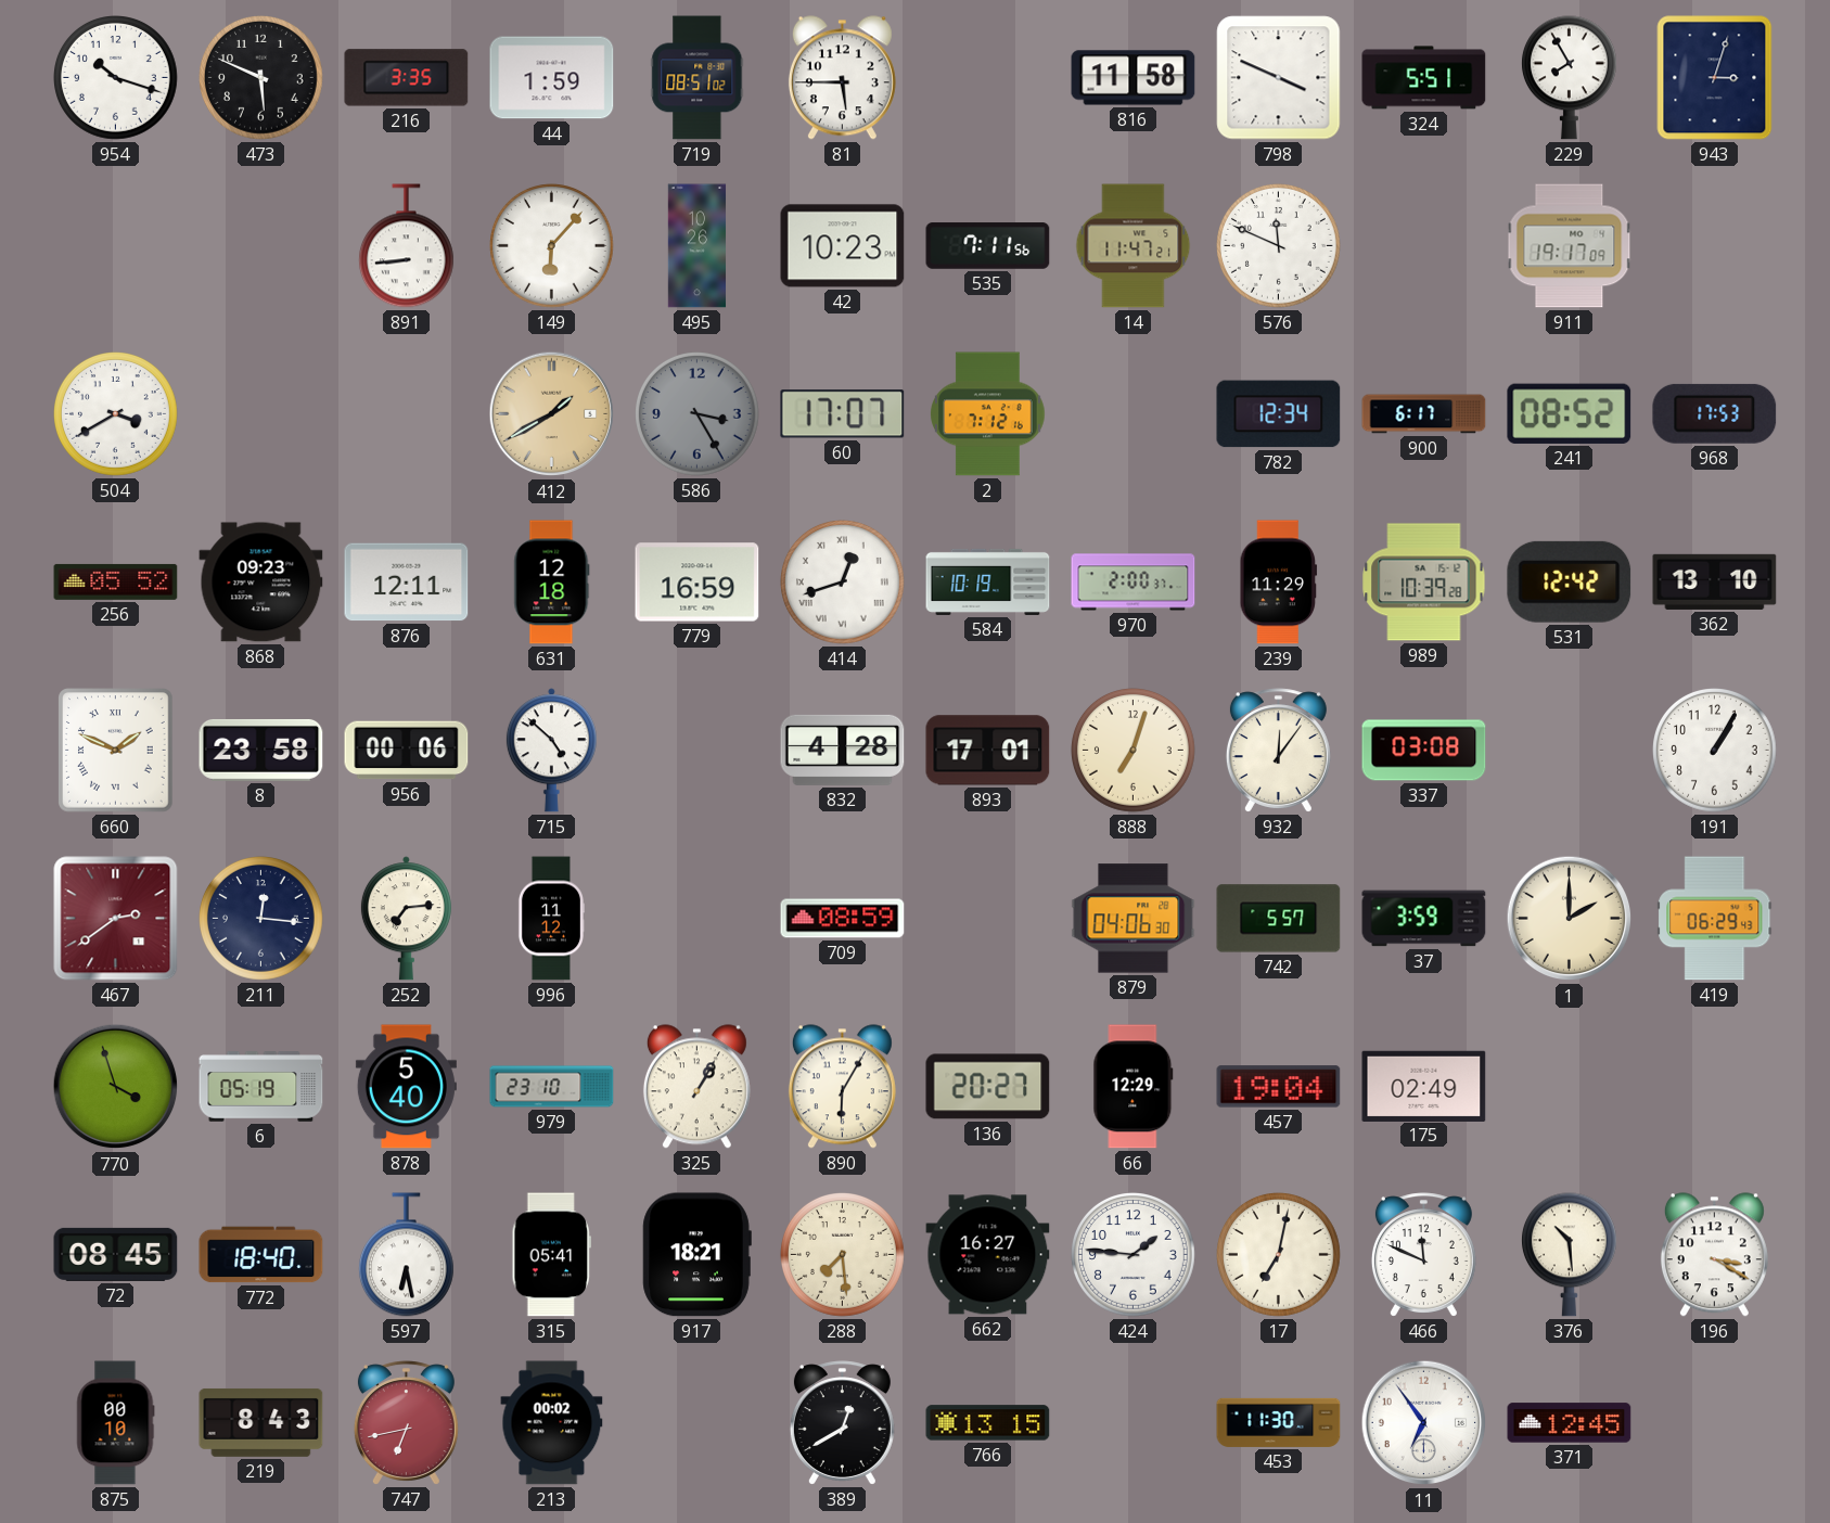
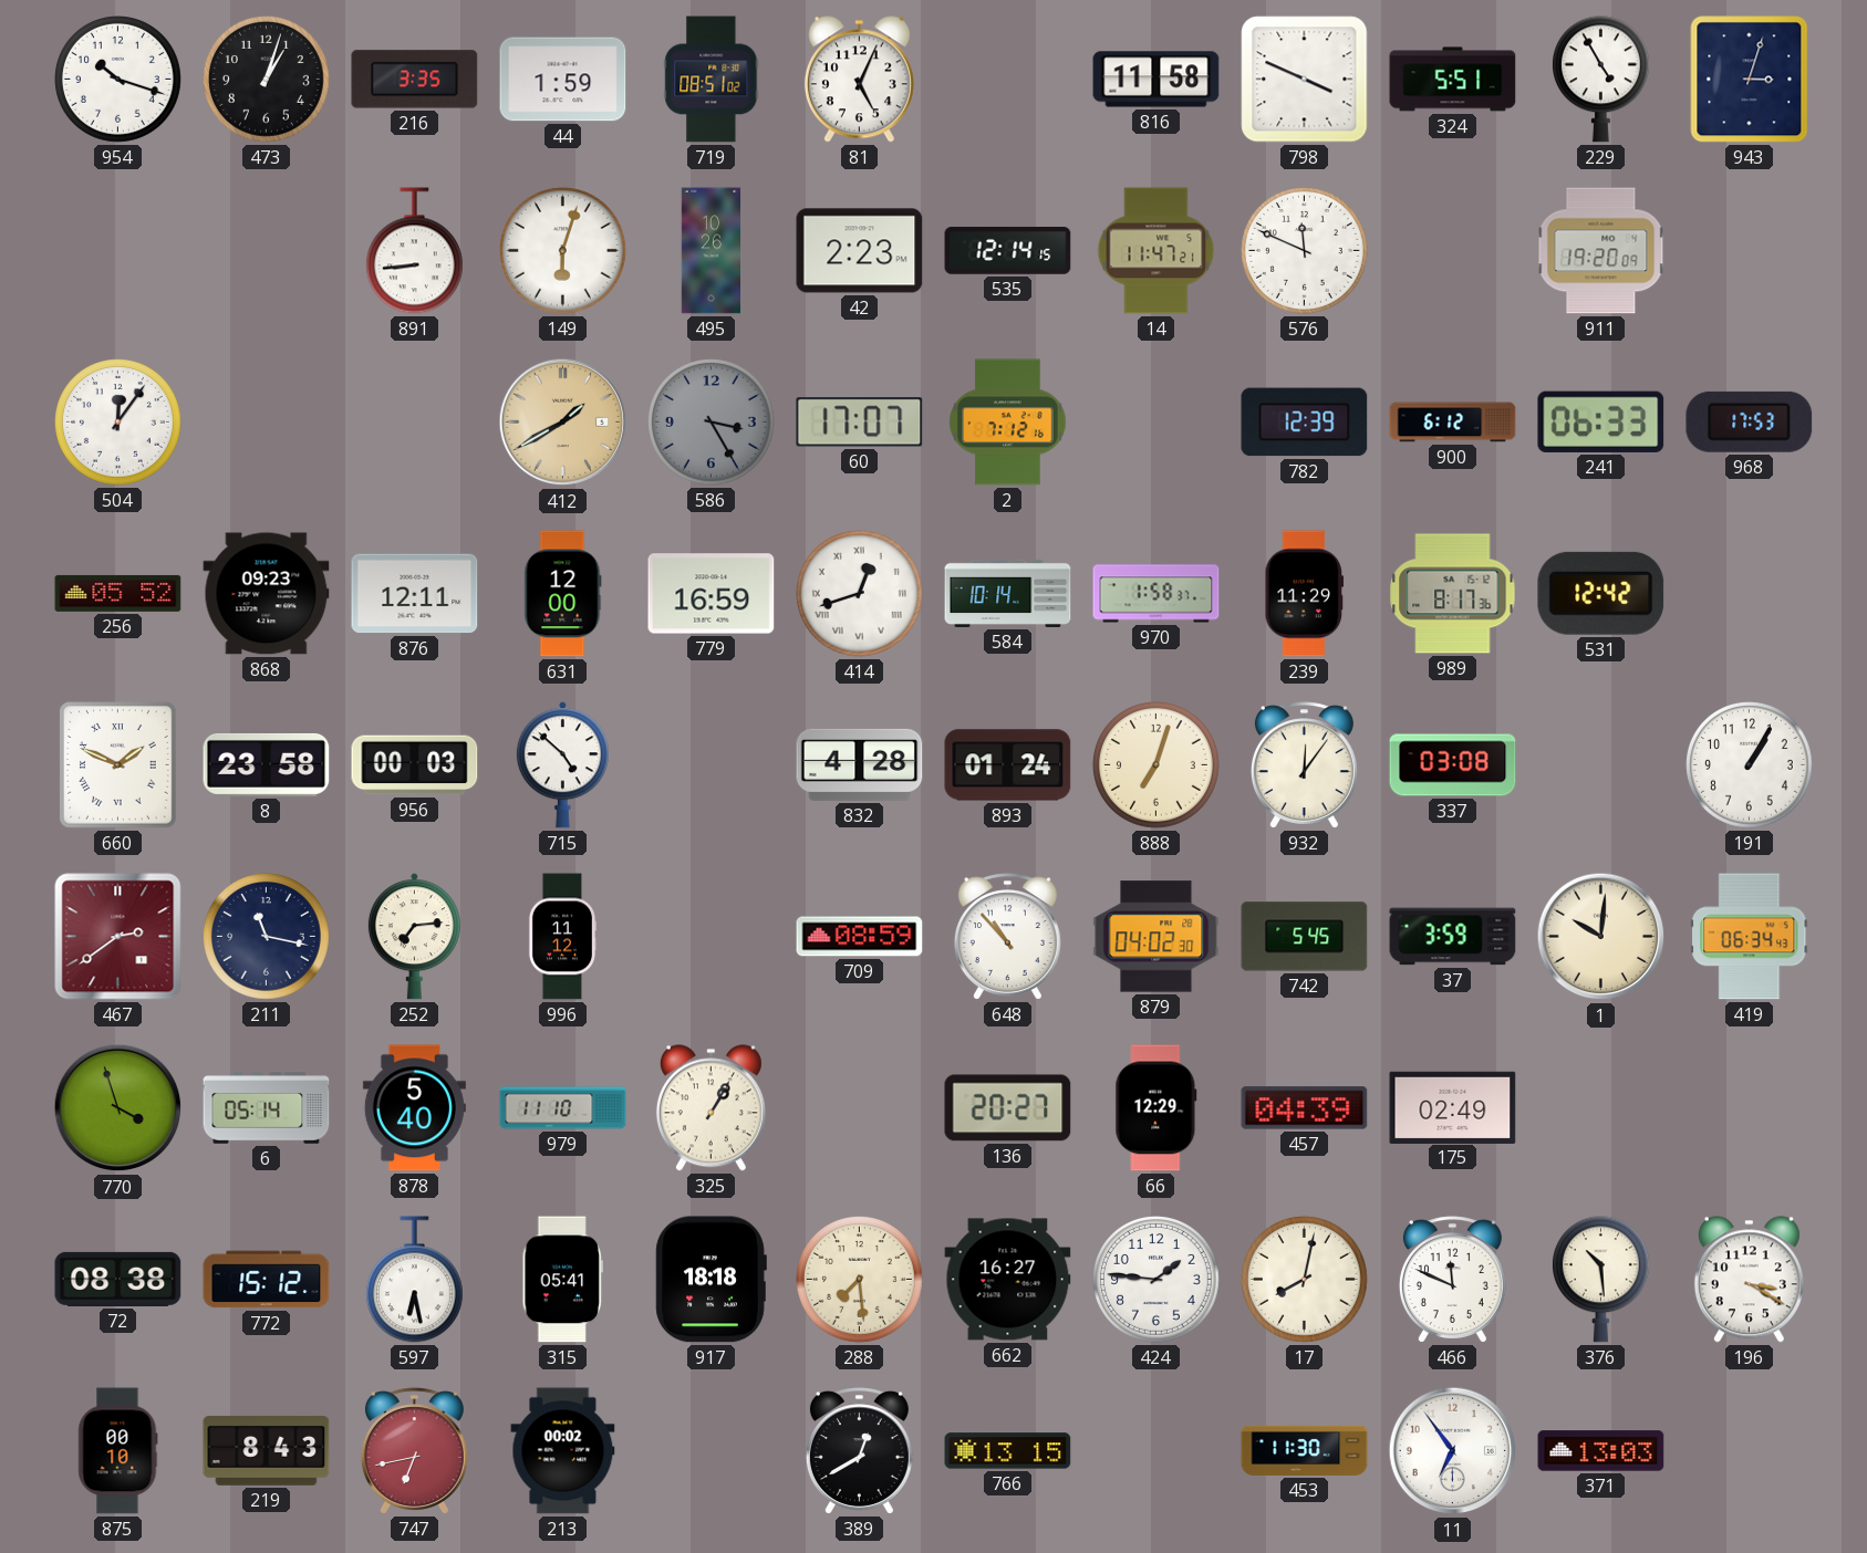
473: 5:49 -> 1:03
81: 5:45 -> 5:04
229: 7:55 -> 4:55
149: 6:07 -> 6:03
42: 10:23 -> 2:23
535: 7:11 -> 12:14
911: 19:17 -> 19:20
504: 3:40 -> 12:06
782: 12:34 -> 12:39
900: 6:17 -> 6:12
241: 08:52 -> 06:33
631: 12:18 -> 12:00
584: 10:19 -> 10:14
970: 2:00 -> 1:58
989: 10:39 -> 8:17
362: 13:10 -> none
956: 00:06 -> 00:03
893: 17:01 -> 01:24
211: 12:16 -> 11:17
648: none -> 10:53
879: 04:06 -> 04:02
742: 5:57 -> 5:45
1: 2:00 -> 10:01
419: 06:29 -> 06:34
6: 05:19 -> 05:14
979: 23:10 -> 11:10
890: 6:05 -> none
457: 19:04 -> 04:39
72: 08:45 -> 08:38
772: 18:40 -> 15:12
917: 18:21 -> 18:18
17: 7:02 -> 8:02
371: 12:45 -> 13:03
